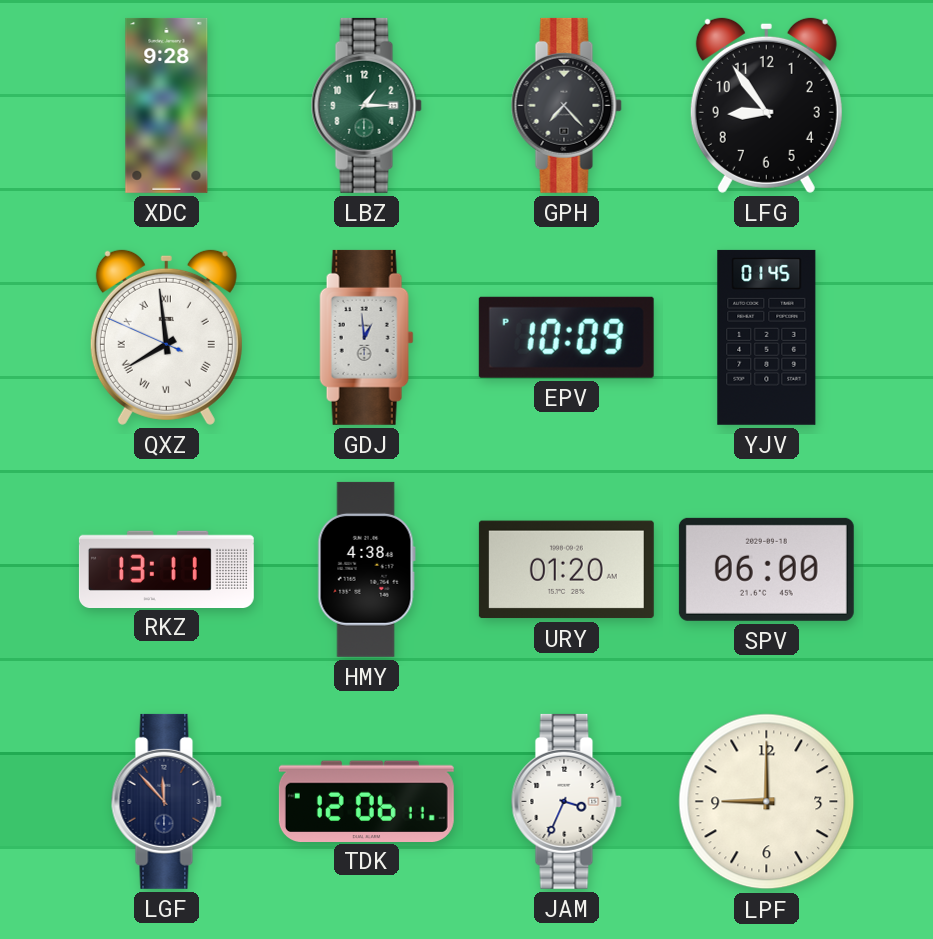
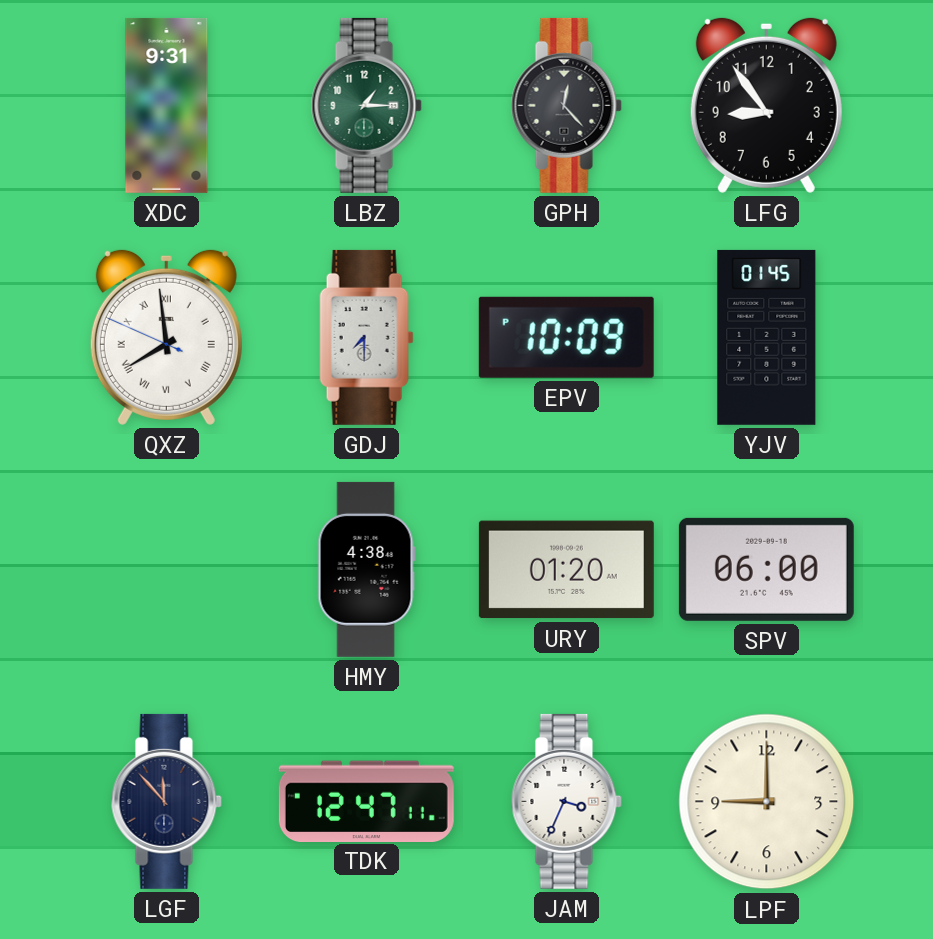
XDC: 9:28 -> 9:31
GPH: 7:23 -> 12:23
GDJ: 12:59 -> 7:30
RKZ: 13:11 -> none
TDK: 12:06 -> 12:47
